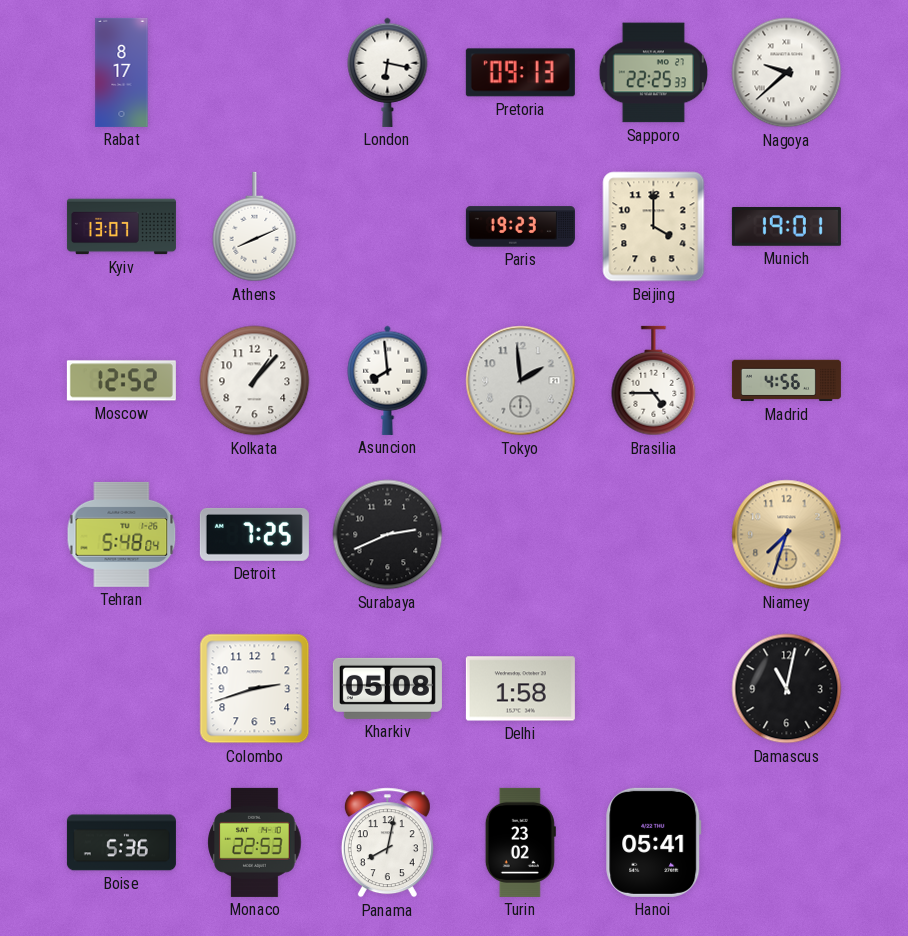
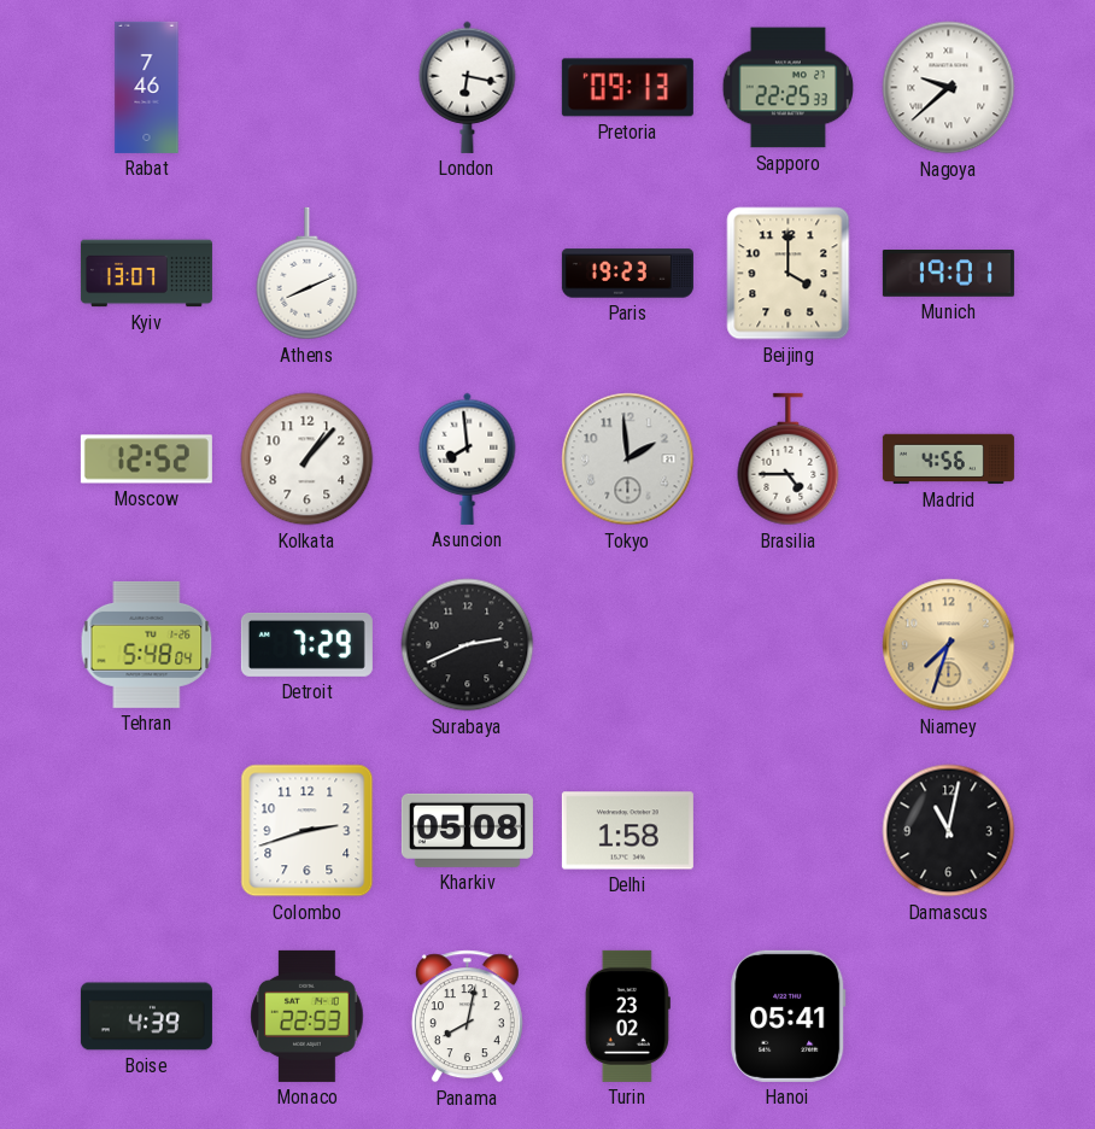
Rabat: 8:17 -> 7:46
Detroit: 7:25 -> 7:29
Boise: 5:36 -> 4:39
